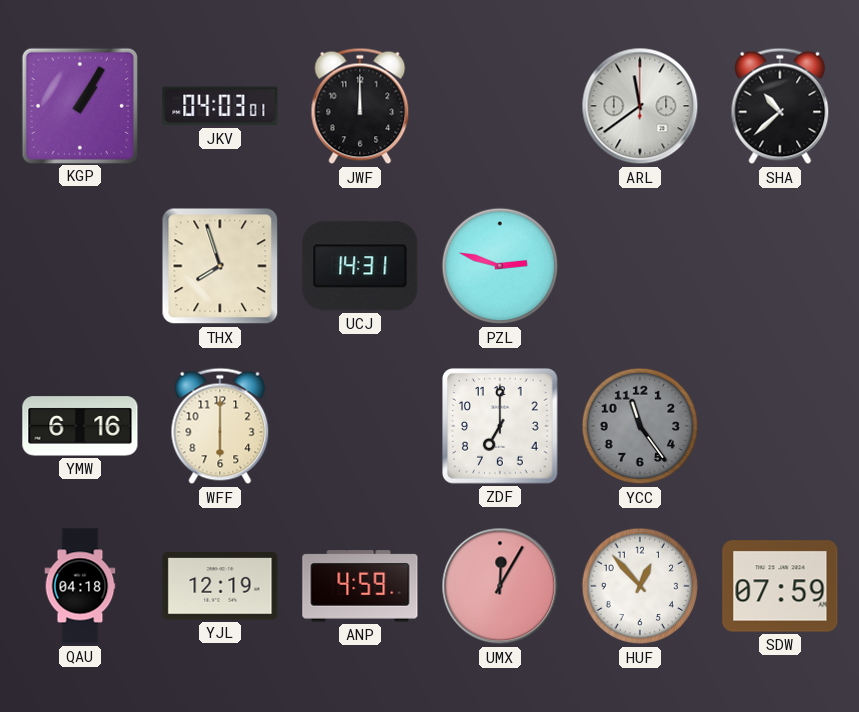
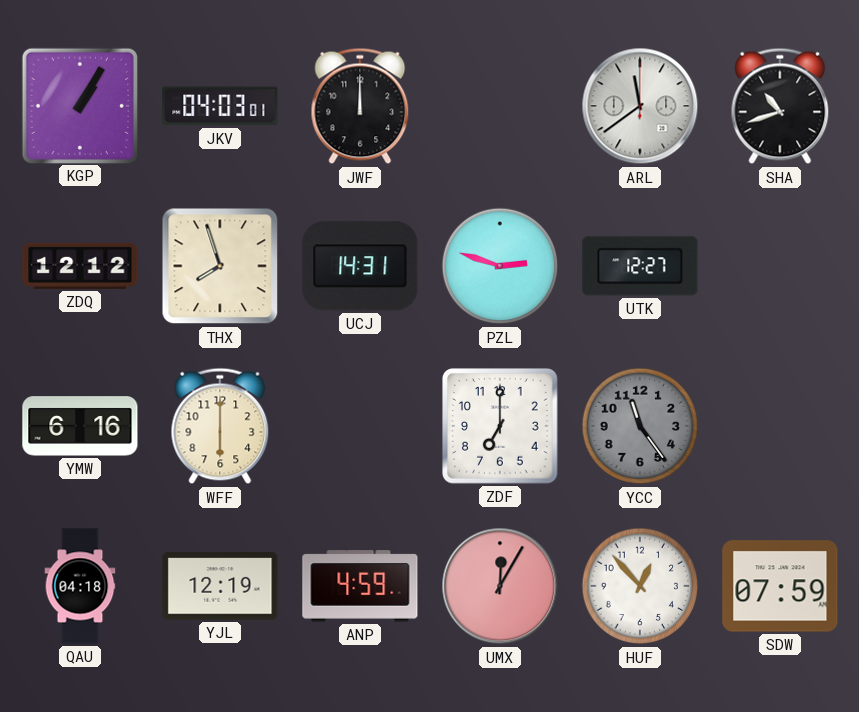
SHA: 10:38 -> 10:42
ZDQ: none -> 12:12
UTK: none -> 12:27
